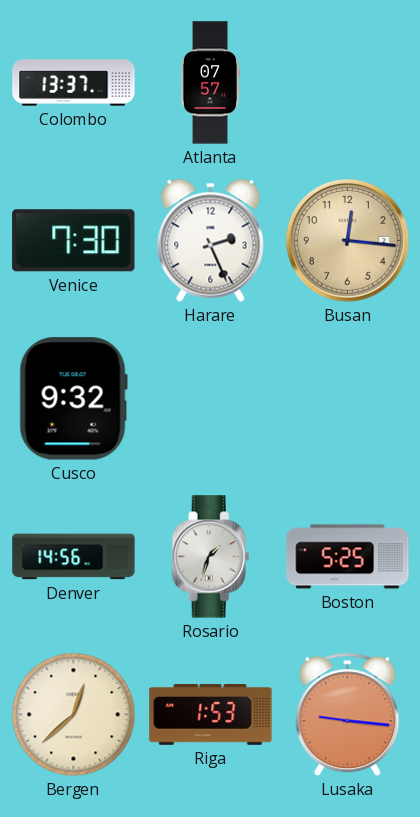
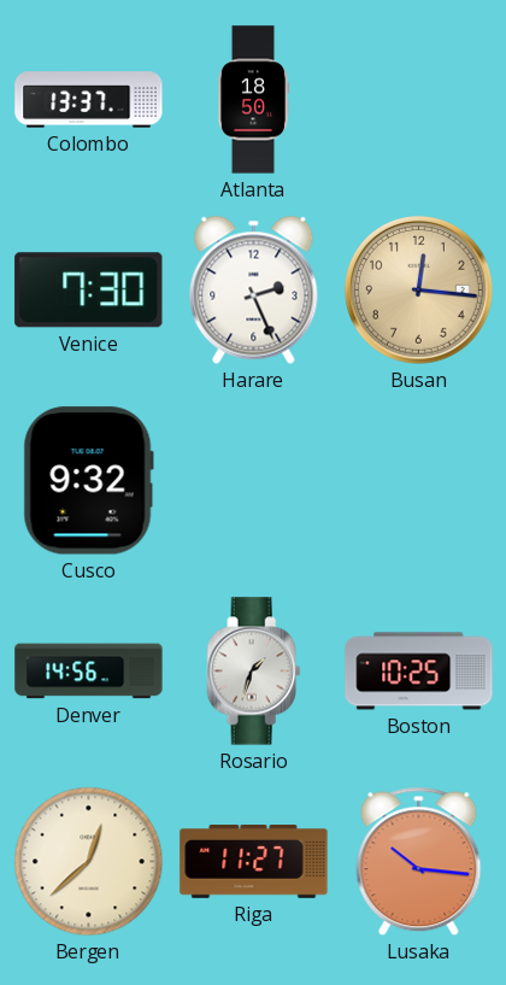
Atlanta: 07:57 -> 18:50
Boston: 5:25 -> 10:25
Riga: 1:53 -> 11:27
Lusaka: 9:16 -> 10:16
